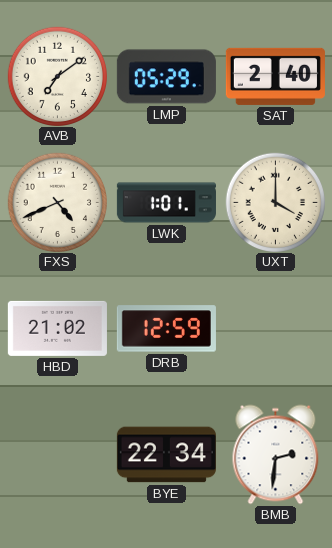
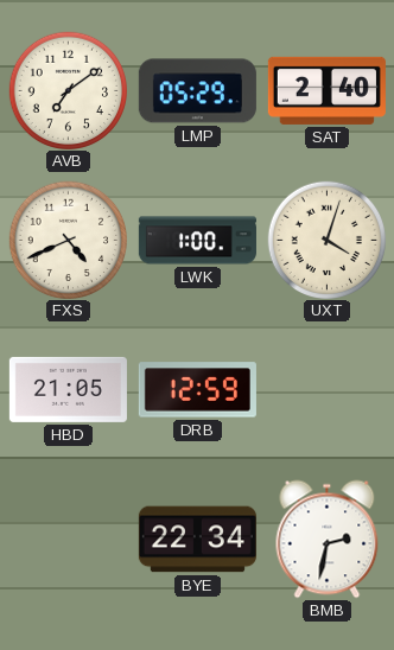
LWK: 1:01 -> 1:00
UXT: 4:00 -> 4:03
HBD: 21:02 -> 21:05
BMB: 2:31 -> 2:32
